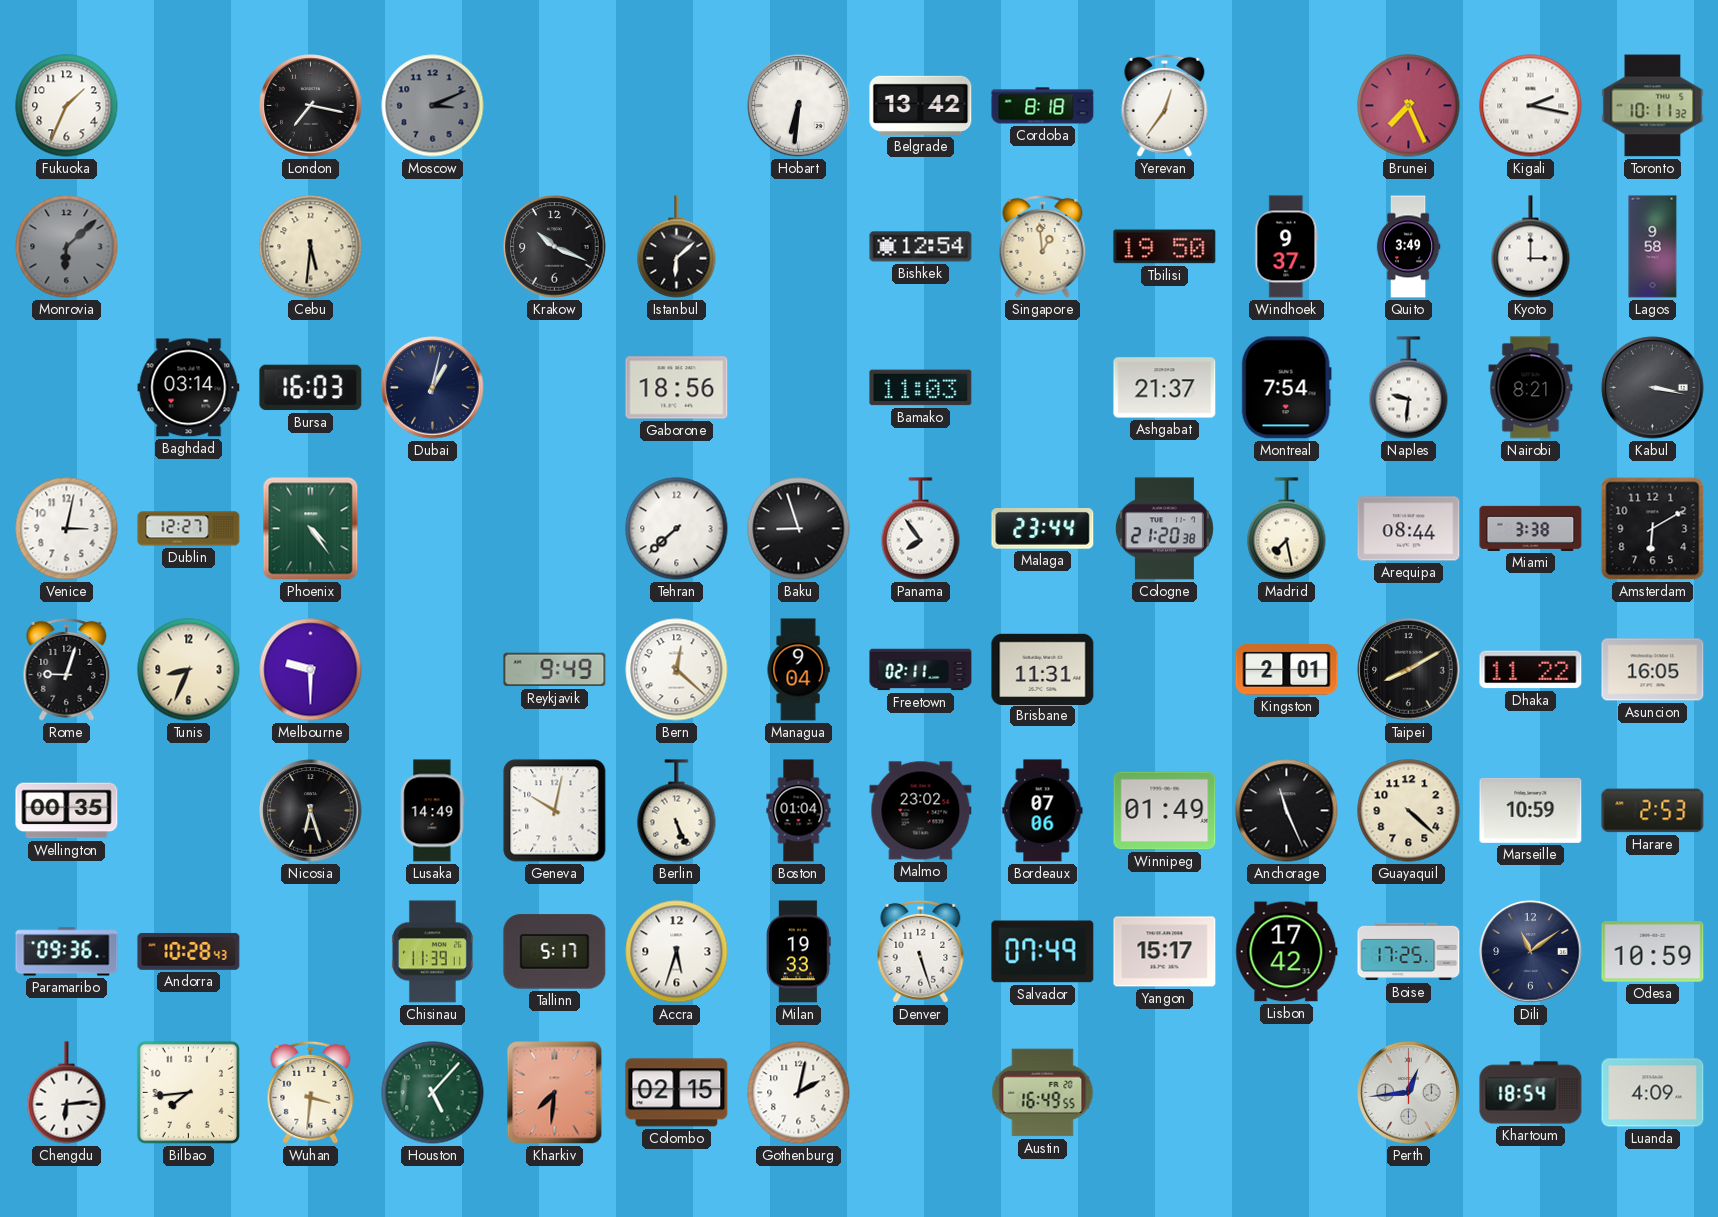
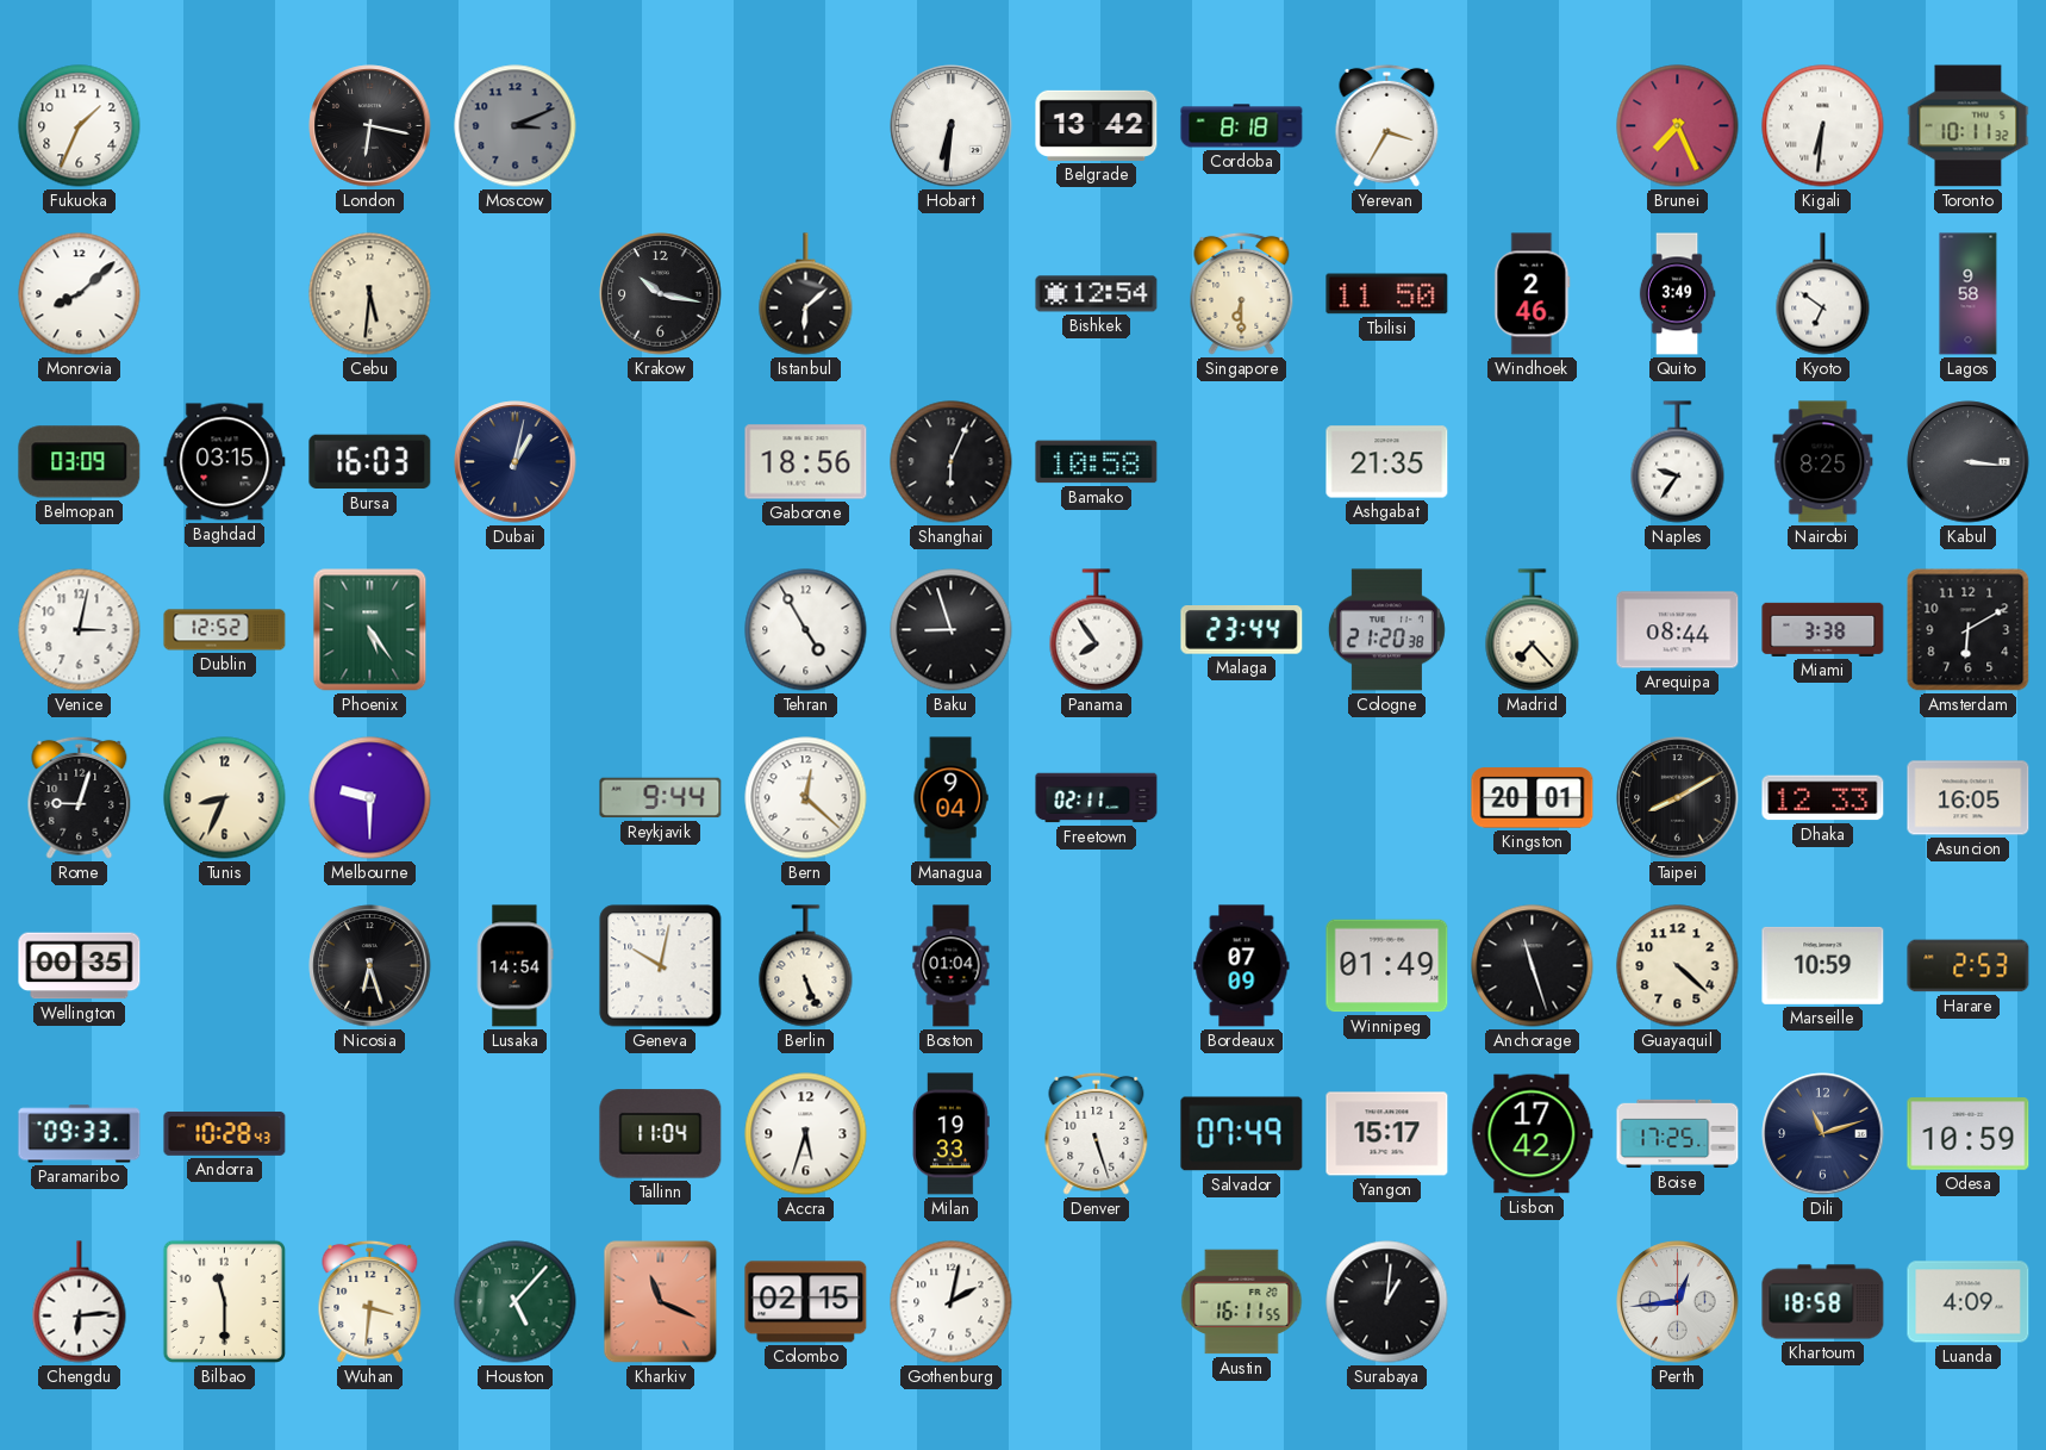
London: 7:17 -> 6:17
Yerevan: 12:36 -> 3:35
Kigali: 2:17 -> 6:31
Monrovia: 6:08 -> 8:08
Monrovia dial: grey -> white
Krakow: 10:19 -> 10:17
Singapore: 12:59 -> 6:30
Tbilisi: 19:50 -> 11:50
Windhoek: 9:37 -> 2:46
Kyoto: 3:00 -> 6:51
Belmopan: none -> 03:09
Baghdad: 03:14 -> 03:15
Shanghai: none -> 6:04
Bamako: 11:03 -> 10:58
Ashgabat: 21:37 -> 21:35
Montreal: 7:54 -> none
Naples: 9:31 -> 9:36
Nairobi: 8:21 -> 8:25
Kabul: 3:17 -> 3:16
Dublin: 12:27 -> 12:52
Phoenix: 4:24 -> 5:24
Tehran: 7:38 -> 4:55
Madrid: 7:28 -> 7:23
Reykjavik: 9:49 -> 9:44
Brisbane: 11:31 -> none
Kingston: 2:01 -> 20:01
Dhaka: 11:22 -> 12:33
Lusaka: 14:49 -> 14:54
Malmo: 23:02 -> none
Bordeaux: 07:06 -> 07:09
Anchorage: 11:26 -> 11:27
Paramaribo: 09:36 -> 09:33
Chisinau: 11:39 -> none
Tallinn: 5:17 -> 11:04
Dili: 11:09 -> 11:12
Bilbao: 7:44 -> 11:30
Kharkiv: 7:31 -> 11:19
Austin: 16:49 -> 16:11
Surabaya: none -> 1:01
Khartoum: 18:54 -> 18:58
